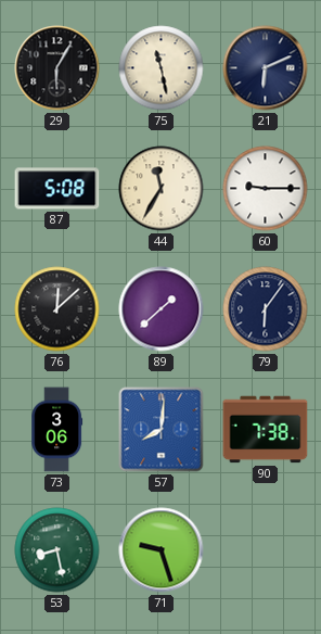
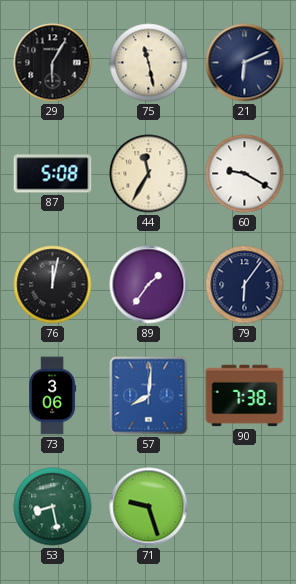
60: 9:15 -> 9:20
76: 12:08 -> 12:02
89: 1:38 -> 1:36
